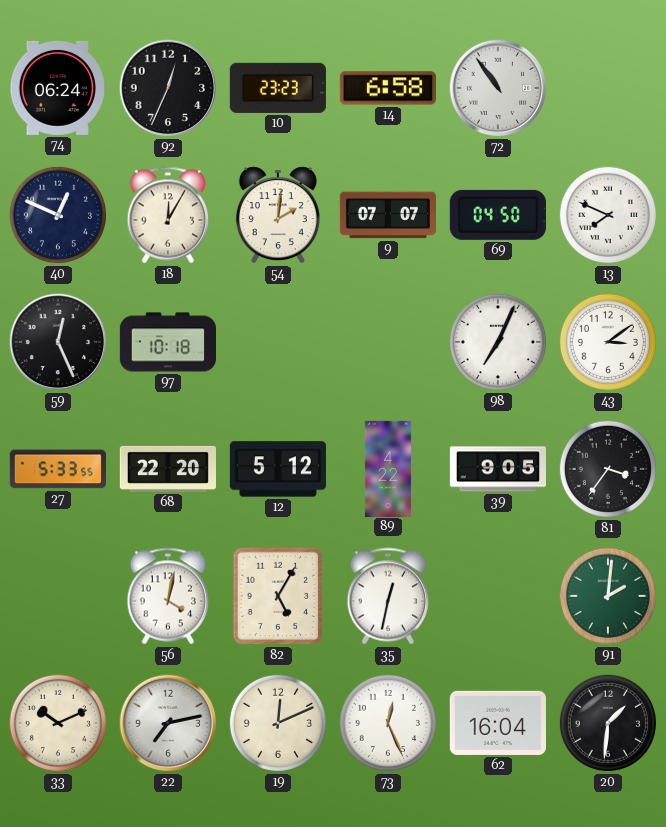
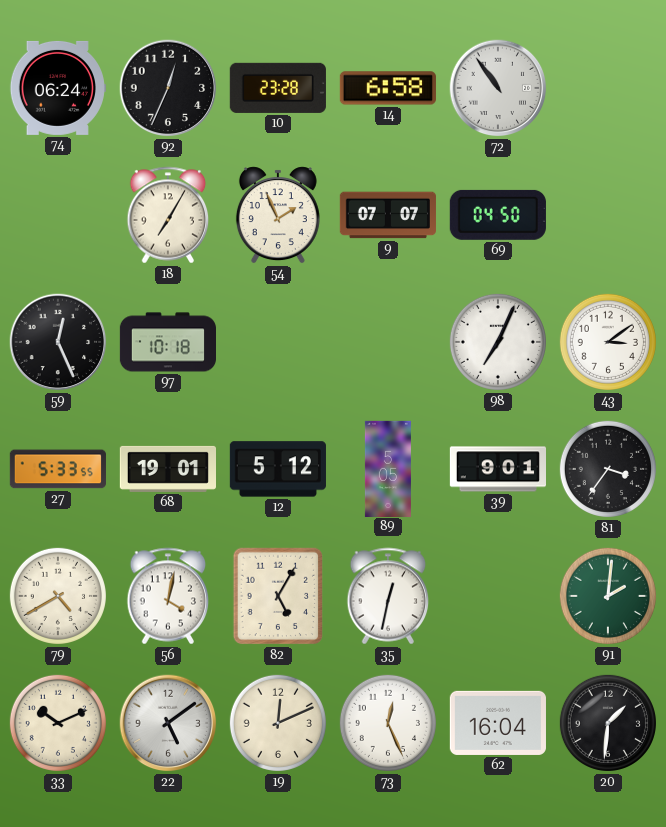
10: 23:23 -> 23:28
40: 12:49 -> none
18: 12:05 -> 7:05
54: 2:01 -> 1:56
13: 7:49 -> none
68: 22:20 -> 19:01
89: 4:22 -> 5:05
39: 9:05 -> 9:01
79: none -> 4:40
22: 7:13 -> 5:09
